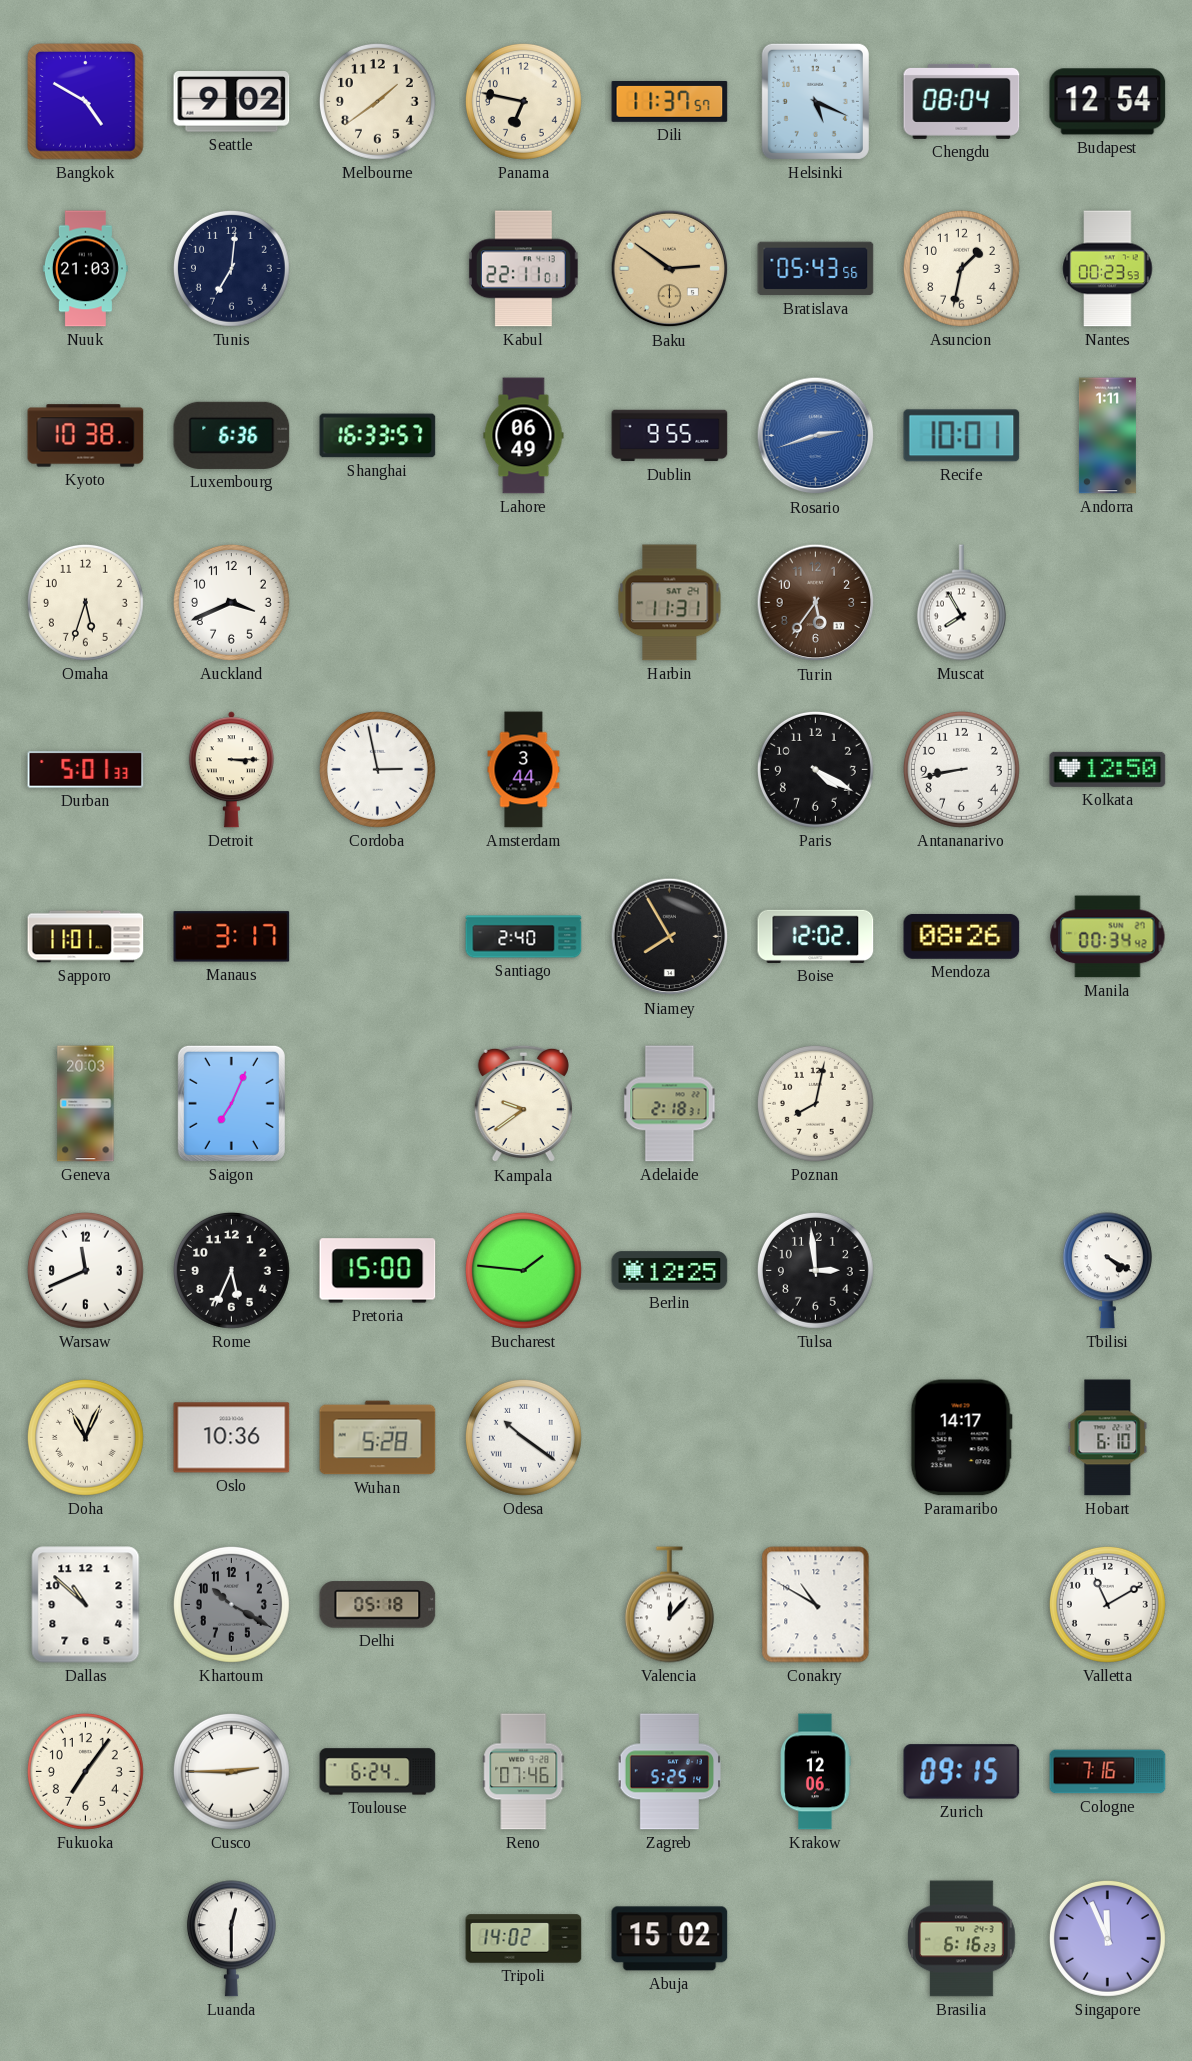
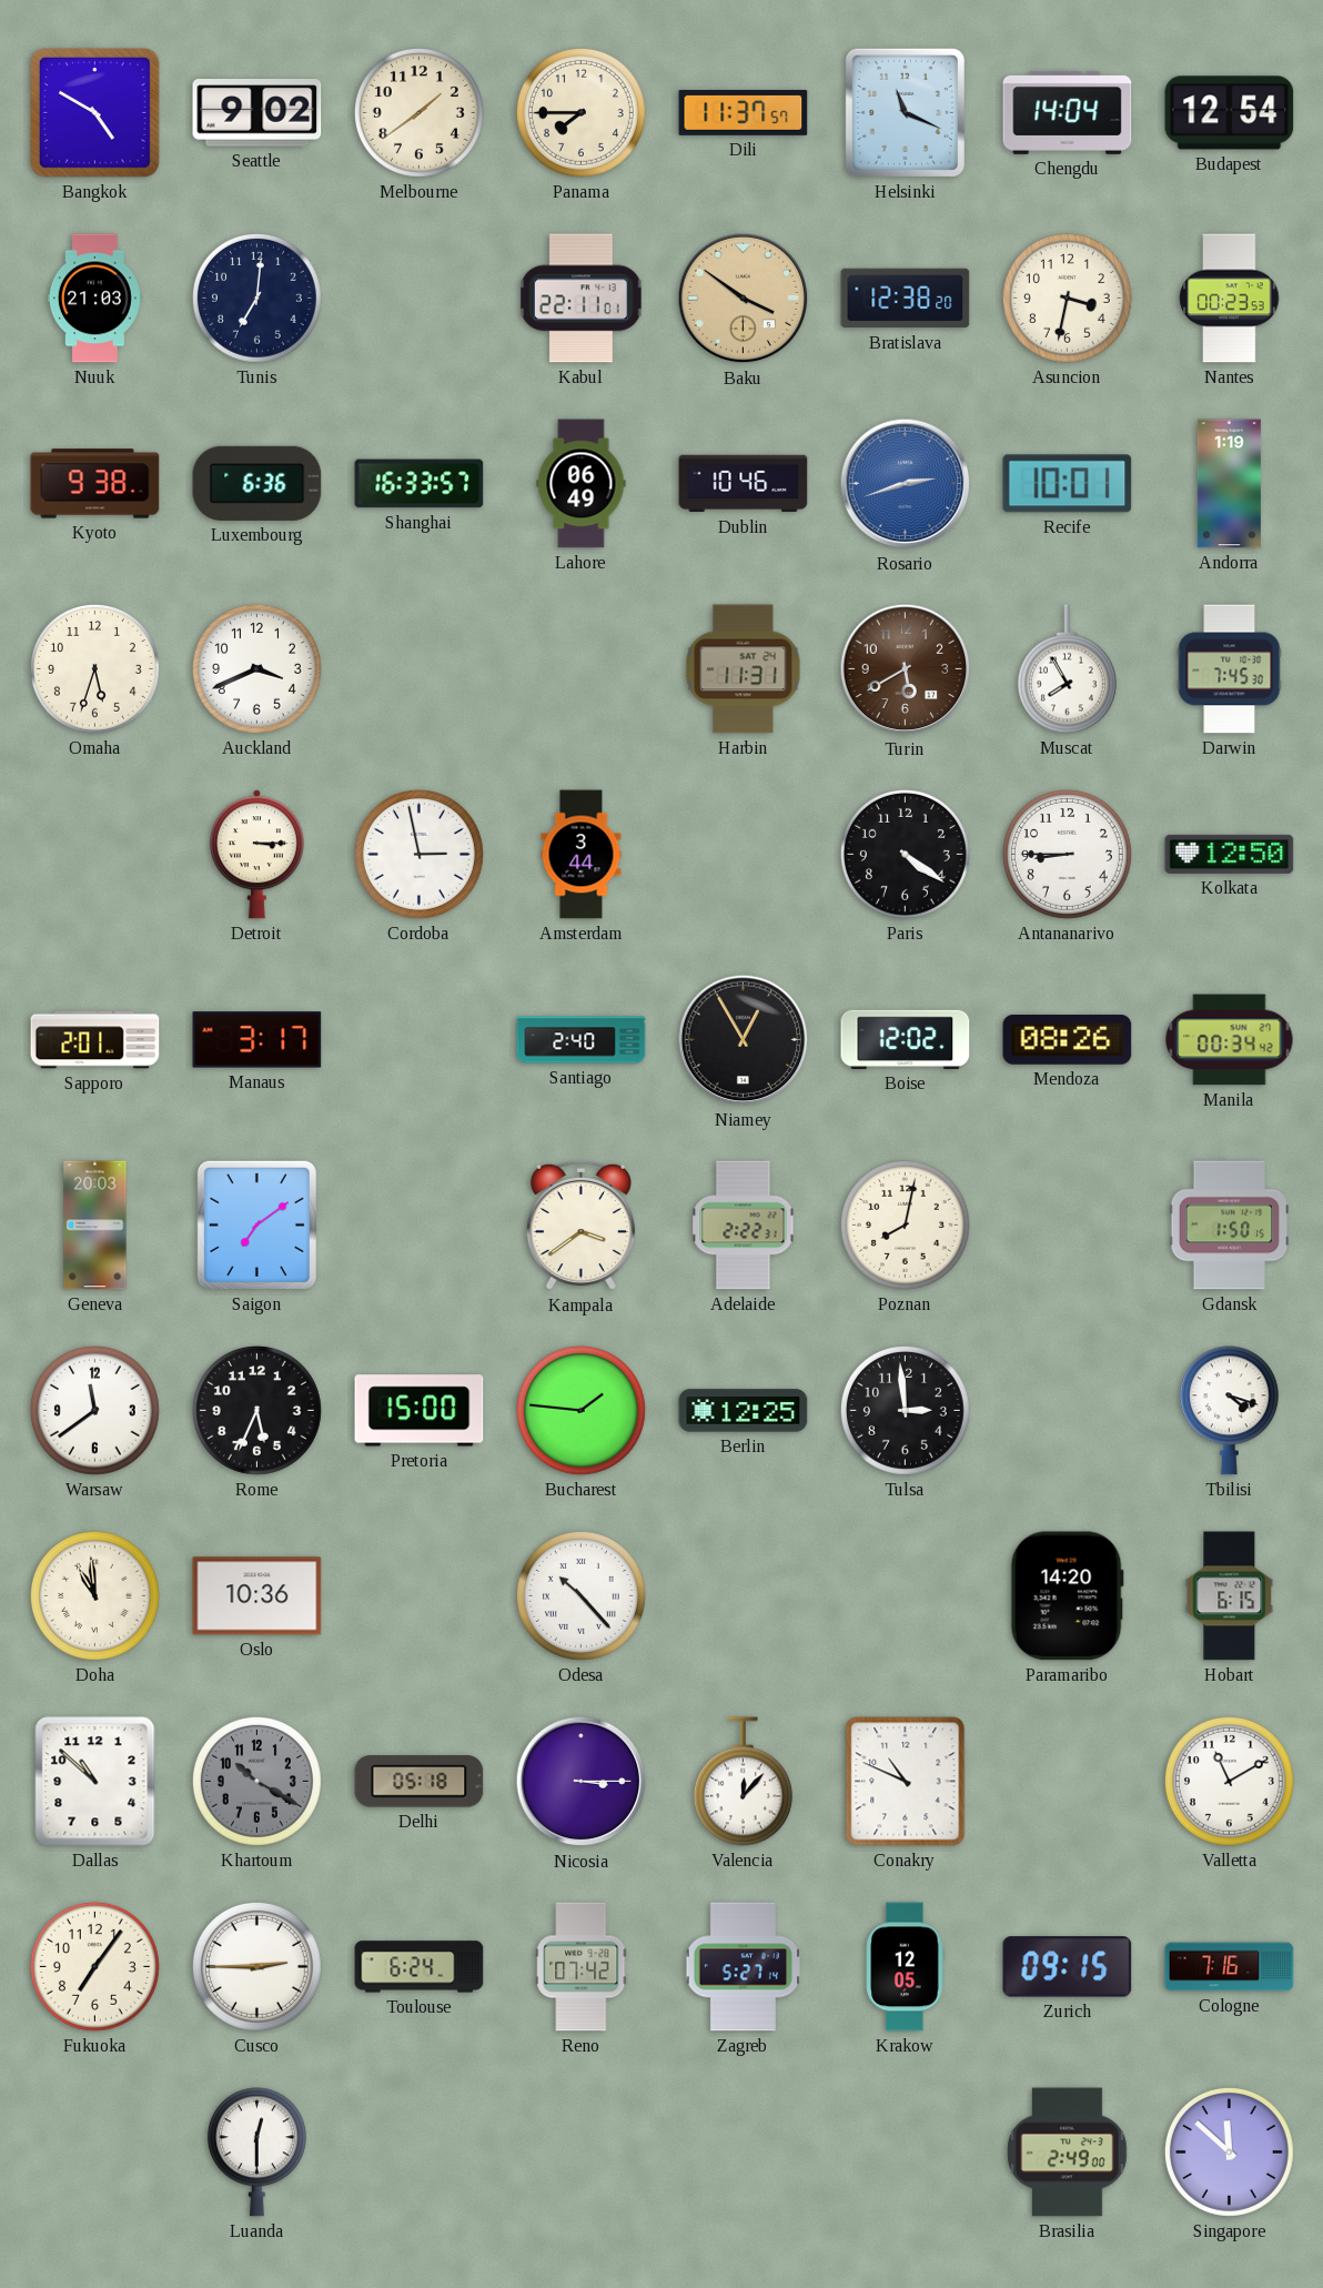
Panama: 6:47 -> 7:45
Helsinki: 5:19 -> 11:19
Chengdu: 08:04 -> 14:04
Baku: 2:51 -> 3:51
Bratislava: 05:43 -> 12:38
Asuncion: 1:32 -> 3:32
Kyoto: 10:38 -> 9:38
Dublin: 9:55 -> 10:46
Andorra: 1:11 -> 1:19
Turin: 5:36 -> 5:40
Darwin: none -> 7:45
Durban: 5:01 -> none
Paris: 4:20 -> 4:21
Antananarivo: 8:43 -> 8:45
Sapporo: 11:01 -> 2:01
Niamey: 7:55 -> 12:55
Saigon: 7:04 -> 7:09
Kampala: 9:39 -> 3:39
Adelaide: 2:18 -> 2:22
Gdansk: none -> 1:50
Warsaw: 11:41 -> 11:39
Tbilisi: 4:20 -> 4:18
Doha: 11:04 -> 10:59
Wuhan: 5:28 -> none
Odesa: 10:21 -> 10:23
Paramaribo: 14:17 -> 14:20
Hobart: 6:10 -> 6:15
Nicosia: none -> 3:15
Conakry: 10:50 -> 10:49
Reno: 07:46 -> 07:42
Zagreb: 5:25 -> 5:27
Krakow: 12:06 -> 12:05
Tripoli: 14:02 -> none
Abuja: 15:02 -> none
Brasilia: 6:16 -> 2:49
Singapore: 11:56 -> 11:52
